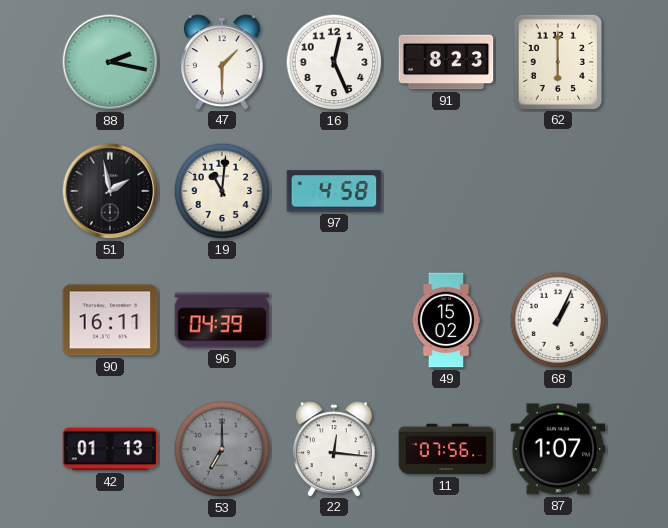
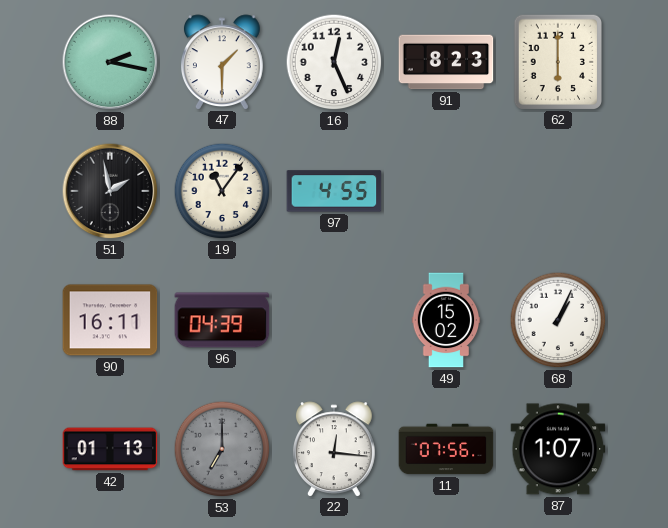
19: 11:01 -> 11:06
97: 4:58 -> 4:55
